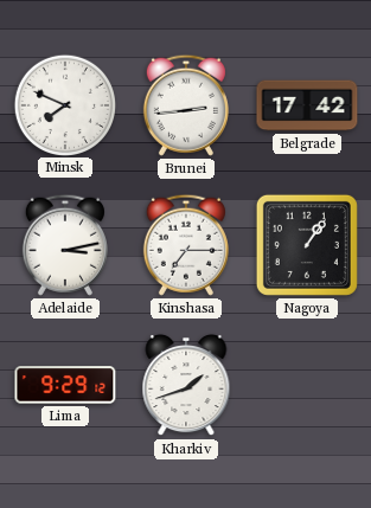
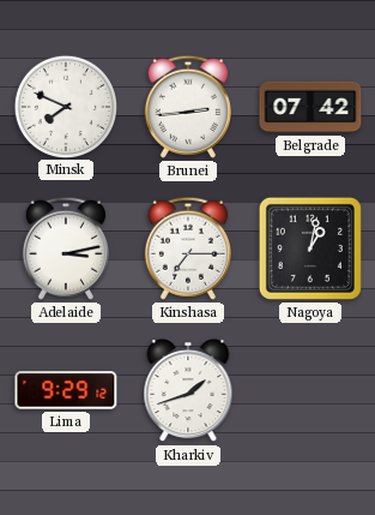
Belgrade: 17:42 -> 07:42
Nagoya: 1:06 -> 1:02
